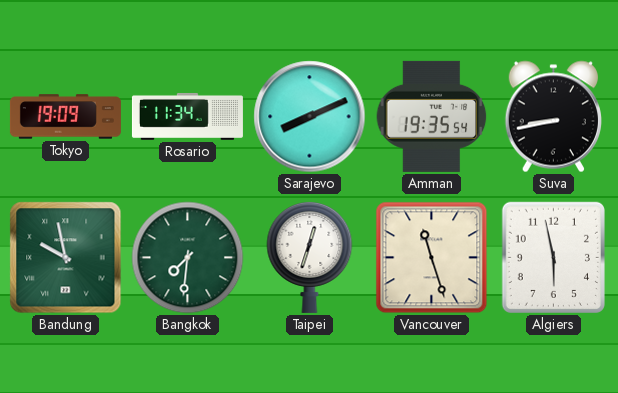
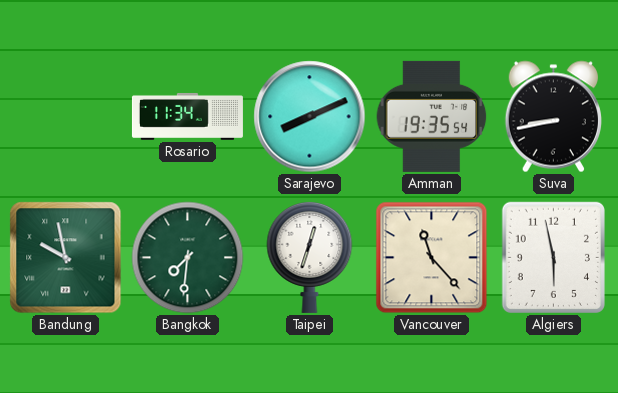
Tokyo: 19:09 -> none
Vancouver: 11:27 -> 11:23
